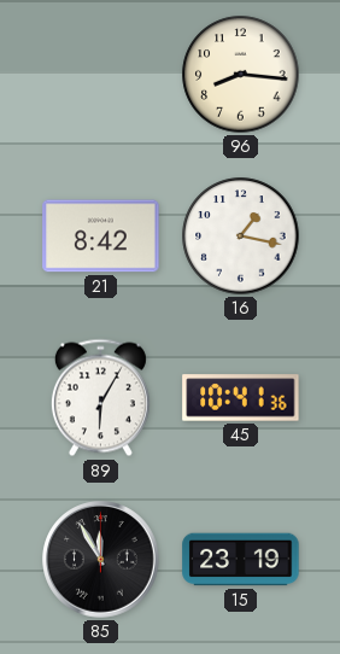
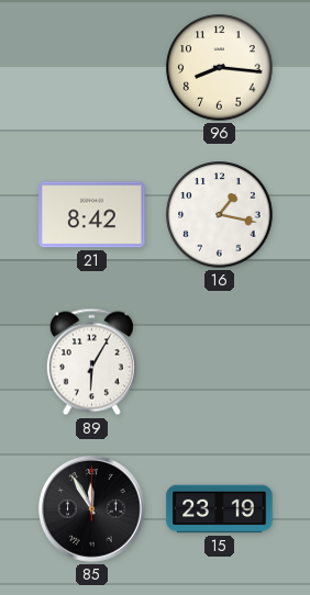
45: 10:41 -> none
